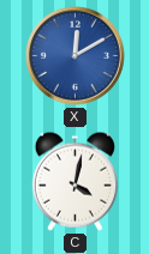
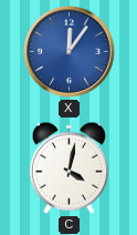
X: 12:10 -> 12:06
